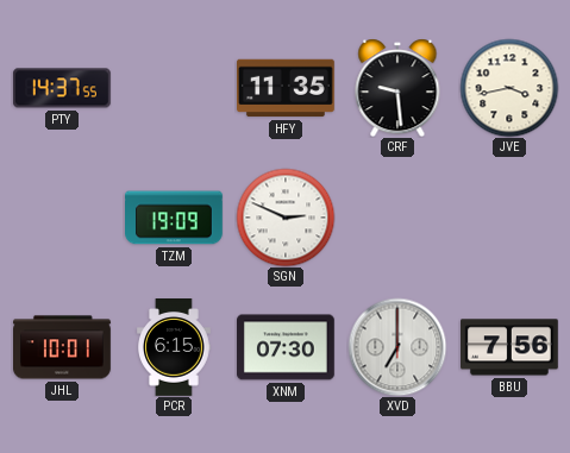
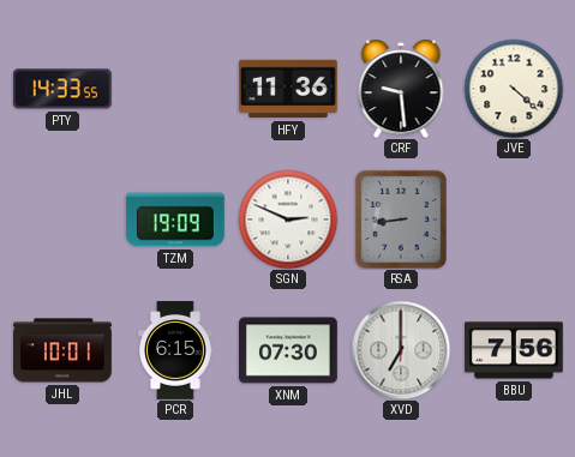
PTY: 14:37 -> 14:33
HFY: 11:35 -> 11:36
JVE: 3:43 -> 4:22
RSA: none -> 8:44
